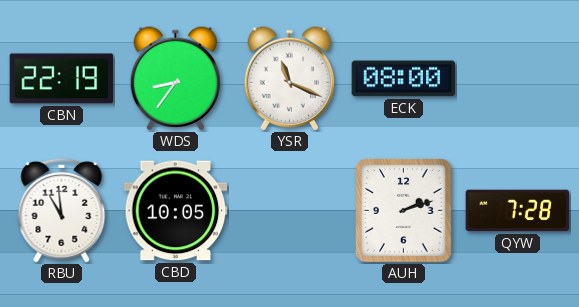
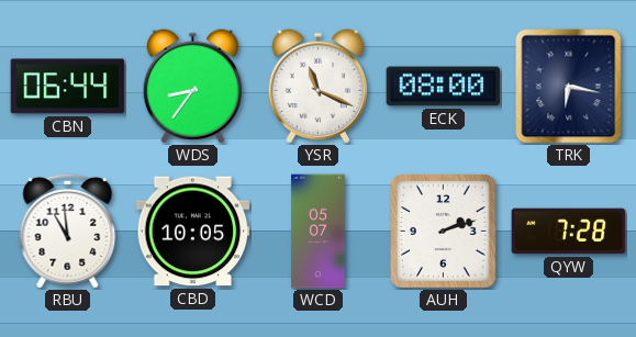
CBN: 22:19 -> 06:44
TRK: none -> 6:17
WCD: none -> 05:07
